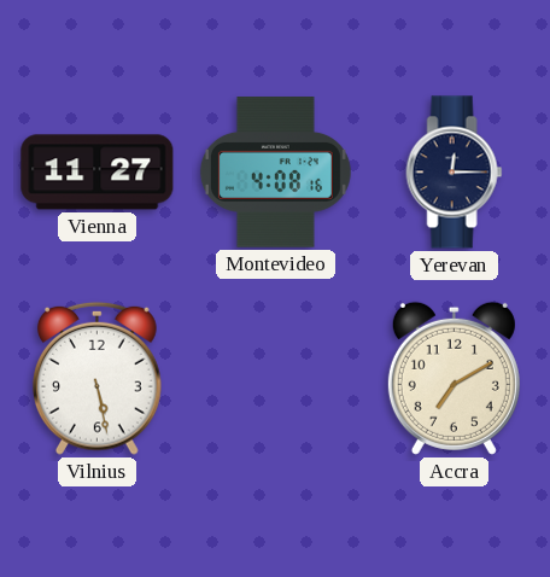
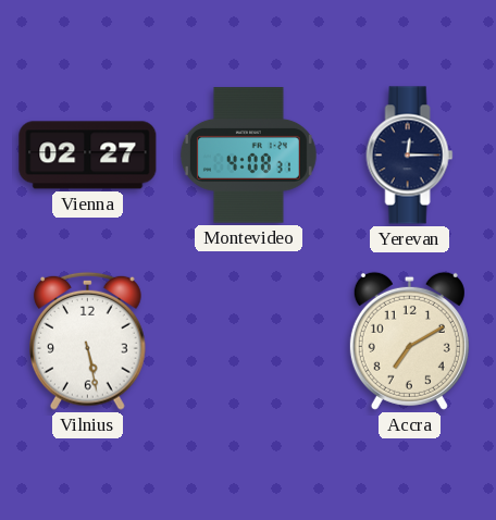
Vienna: 11:27 -> 02:27
Montevideo: 4:08:16 -> 4:08:31
